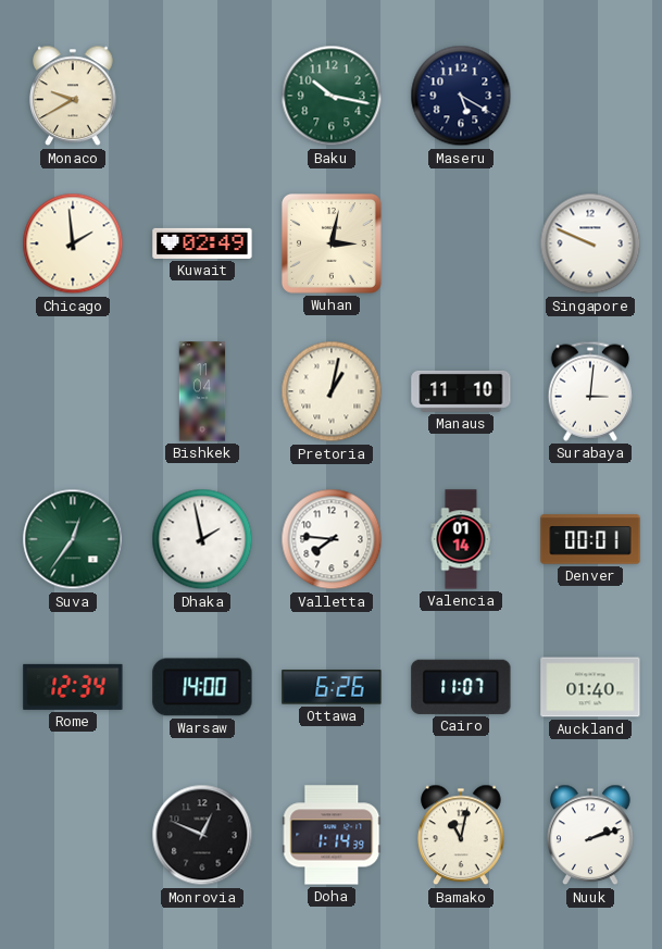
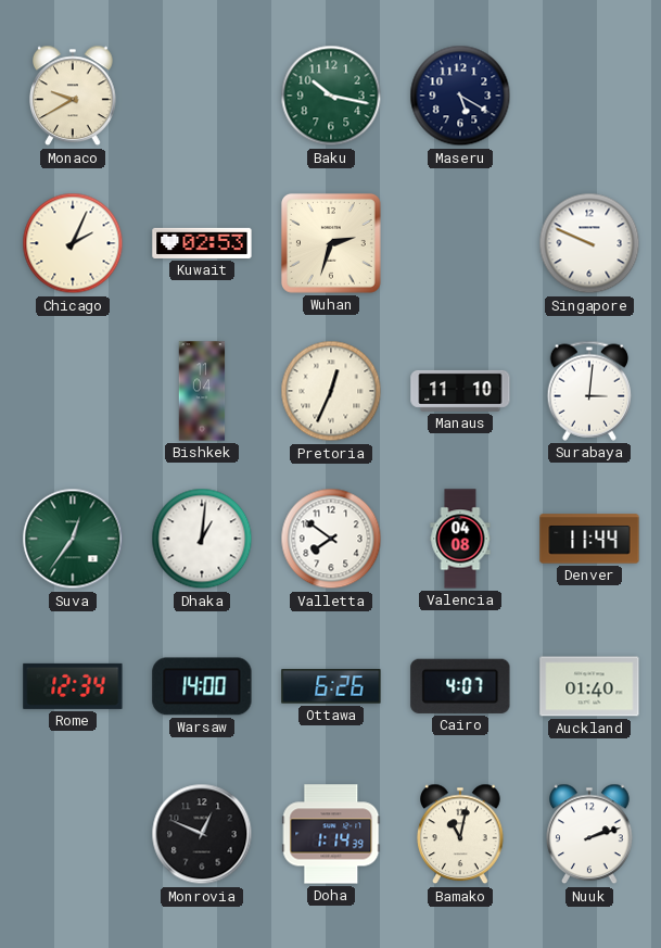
Chicago: 1:59 -> 2:04
Kuwait: 02:49 -> 02:53
Wuhan: 3:02 -> 2:33
Pretoria: 1:02 -> 12:34
Dhaka: 1:58 -> 1:01
Valletta: 7:46 -> 7:51
Valencia: 01:14 -> 04:08
Denver: 00:01 -> 11:44
Cairo: 11:07 -> 4:07
